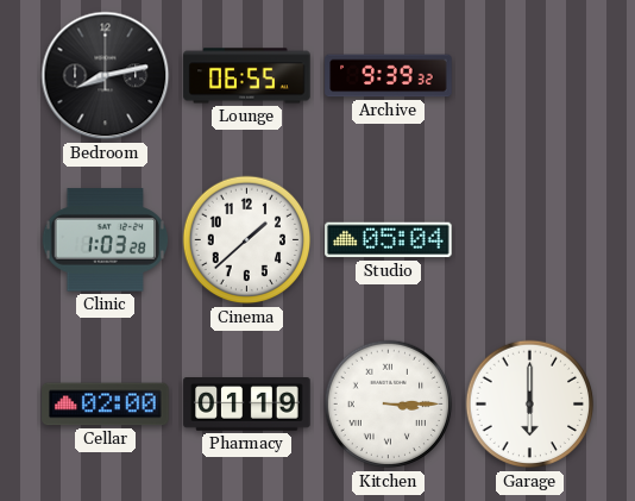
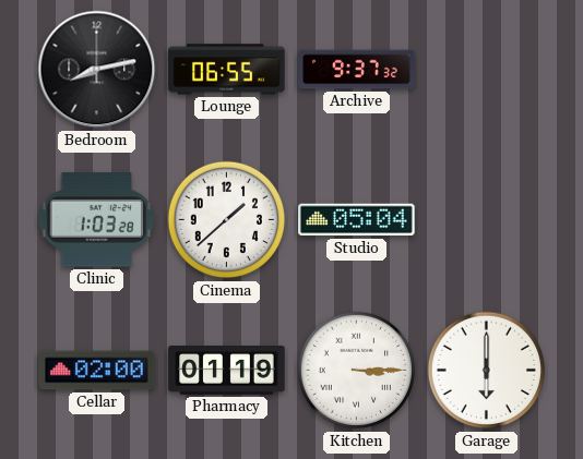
Archive: 9:39 -> 9:37
